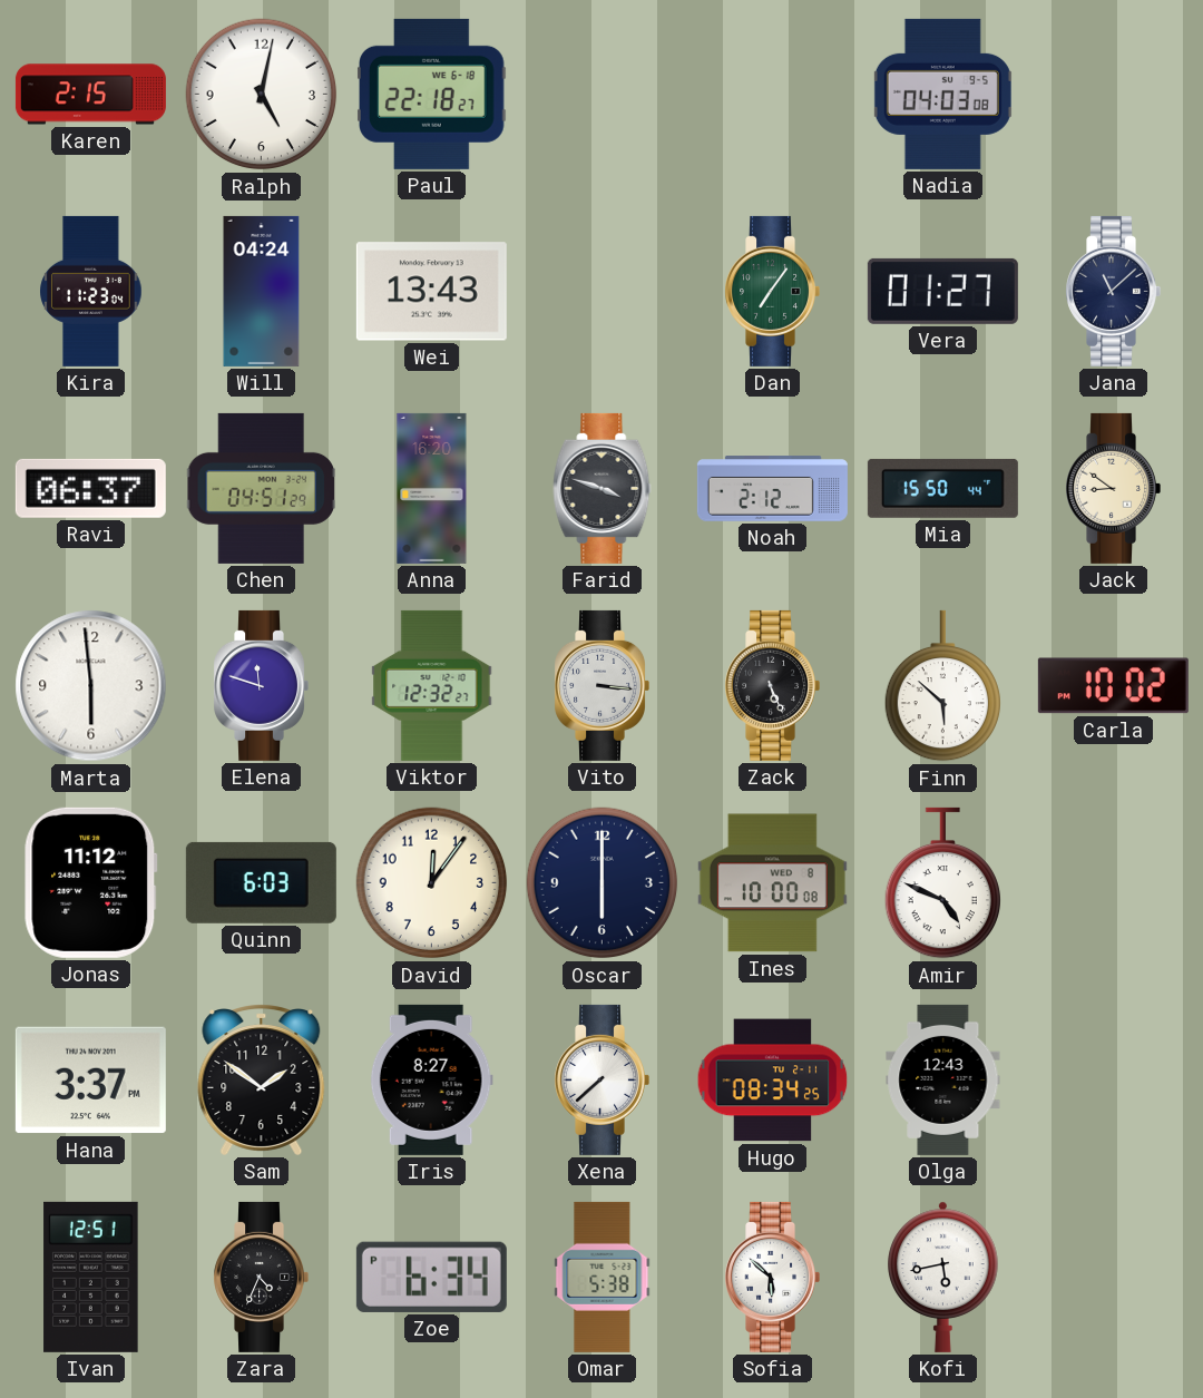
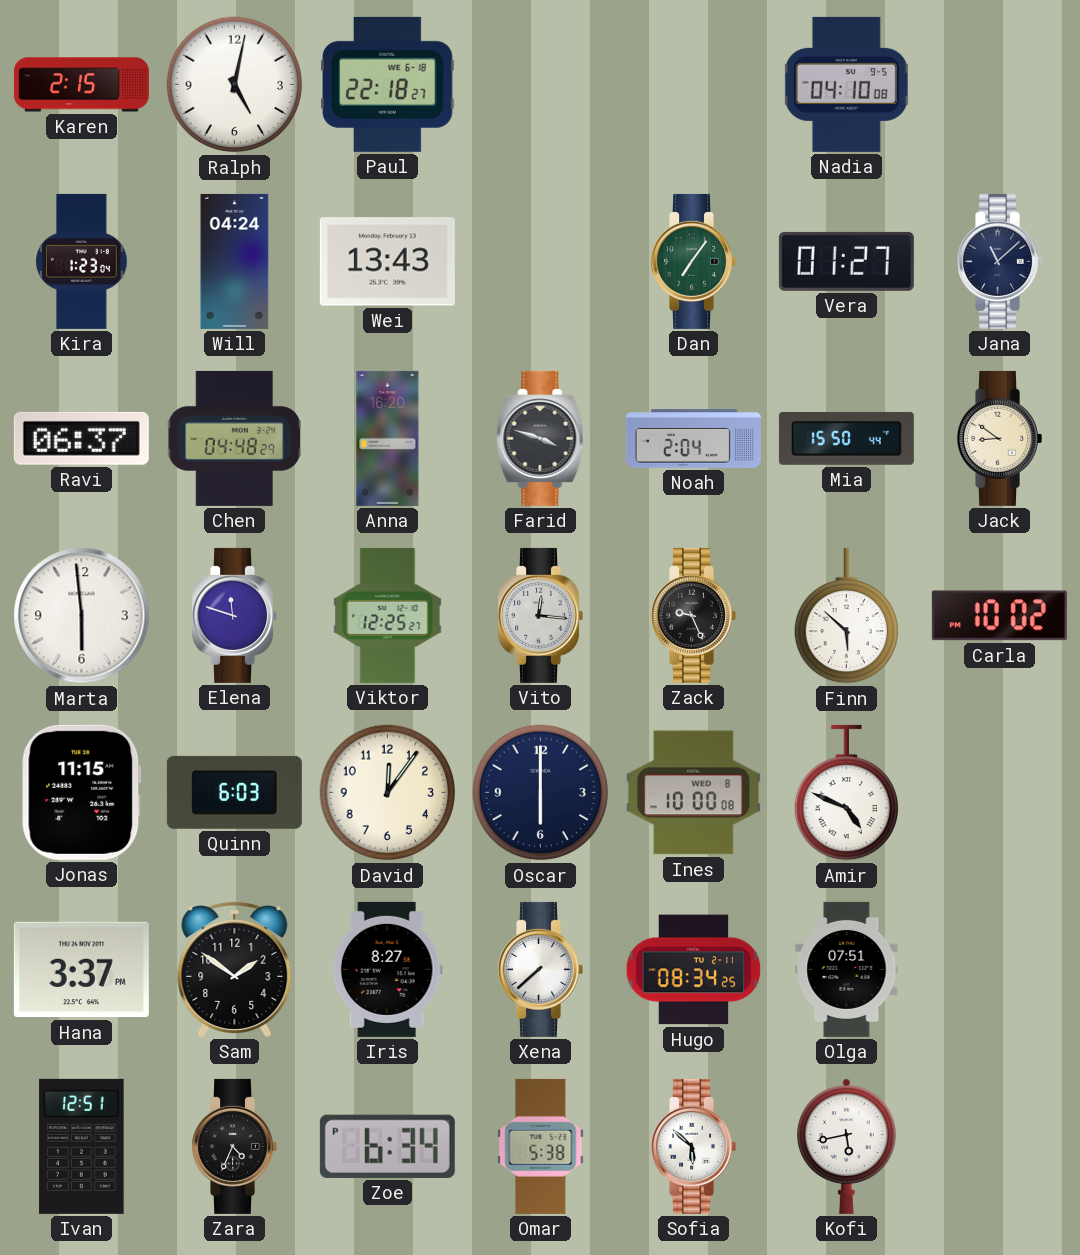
Nadia: 04:03 -> 04:10
Kira: 11:23 -> 1:23
Chen: 04:51 -> 04:48
Noah: 2:12 -> 2:04
Viktor: 12:32 -> 12:25
Vito: 3:16 -> 12:16
Zack: 5:26 -> 9:26
Jonas: 11:12 -> 11:15
Olga: 12:43 -> 07:51
